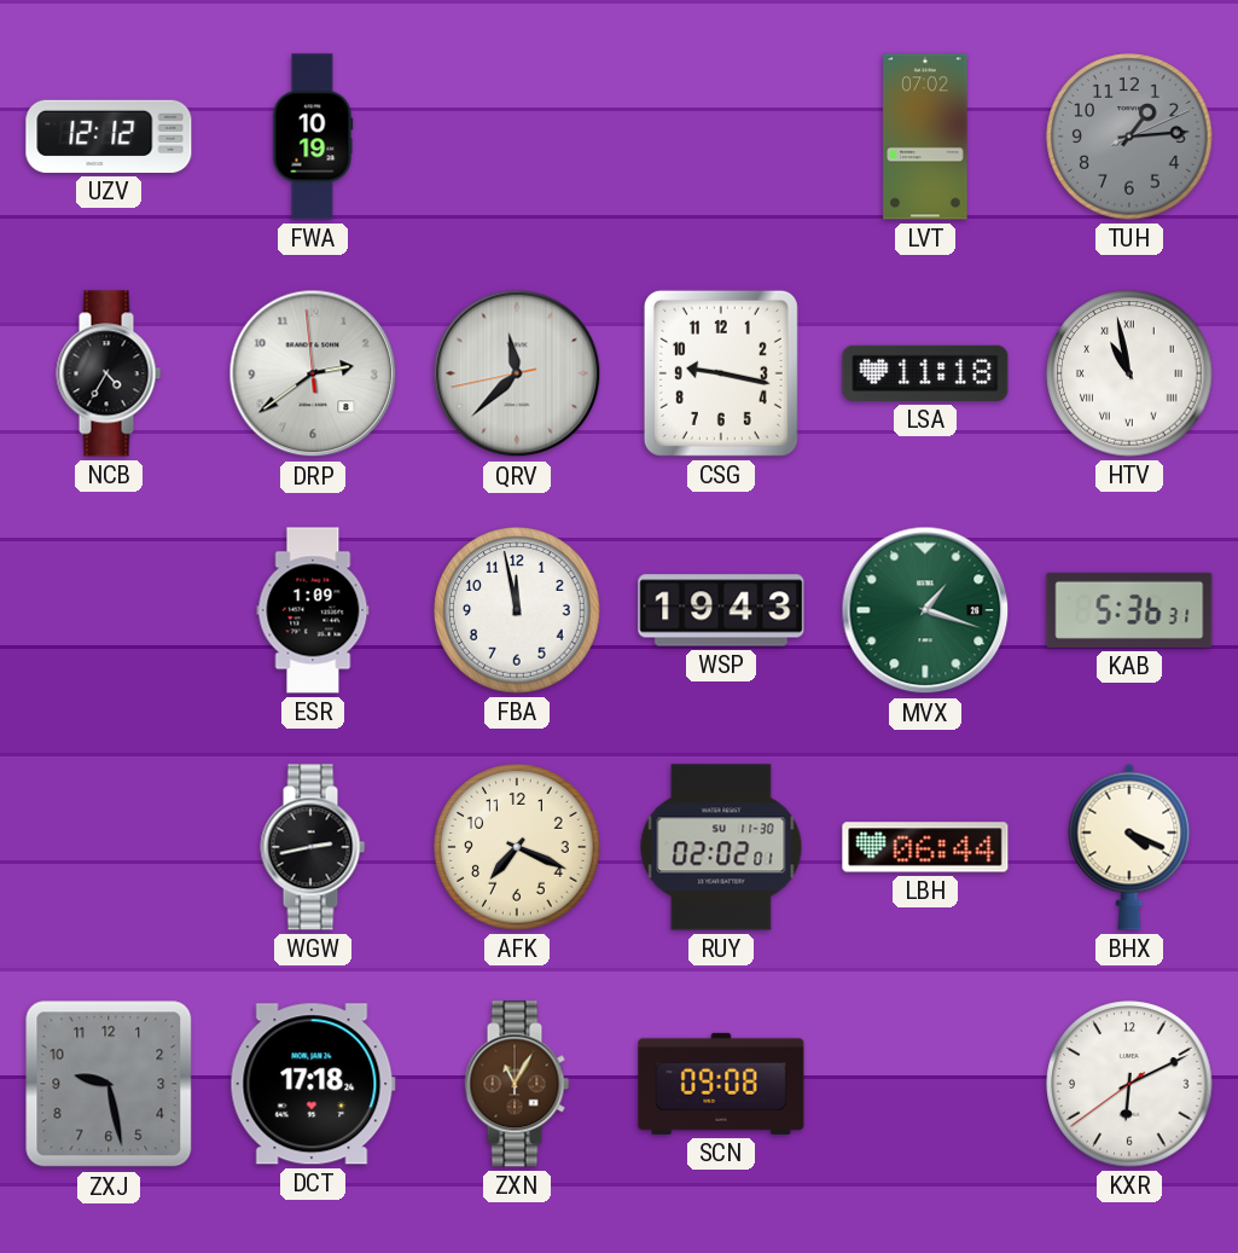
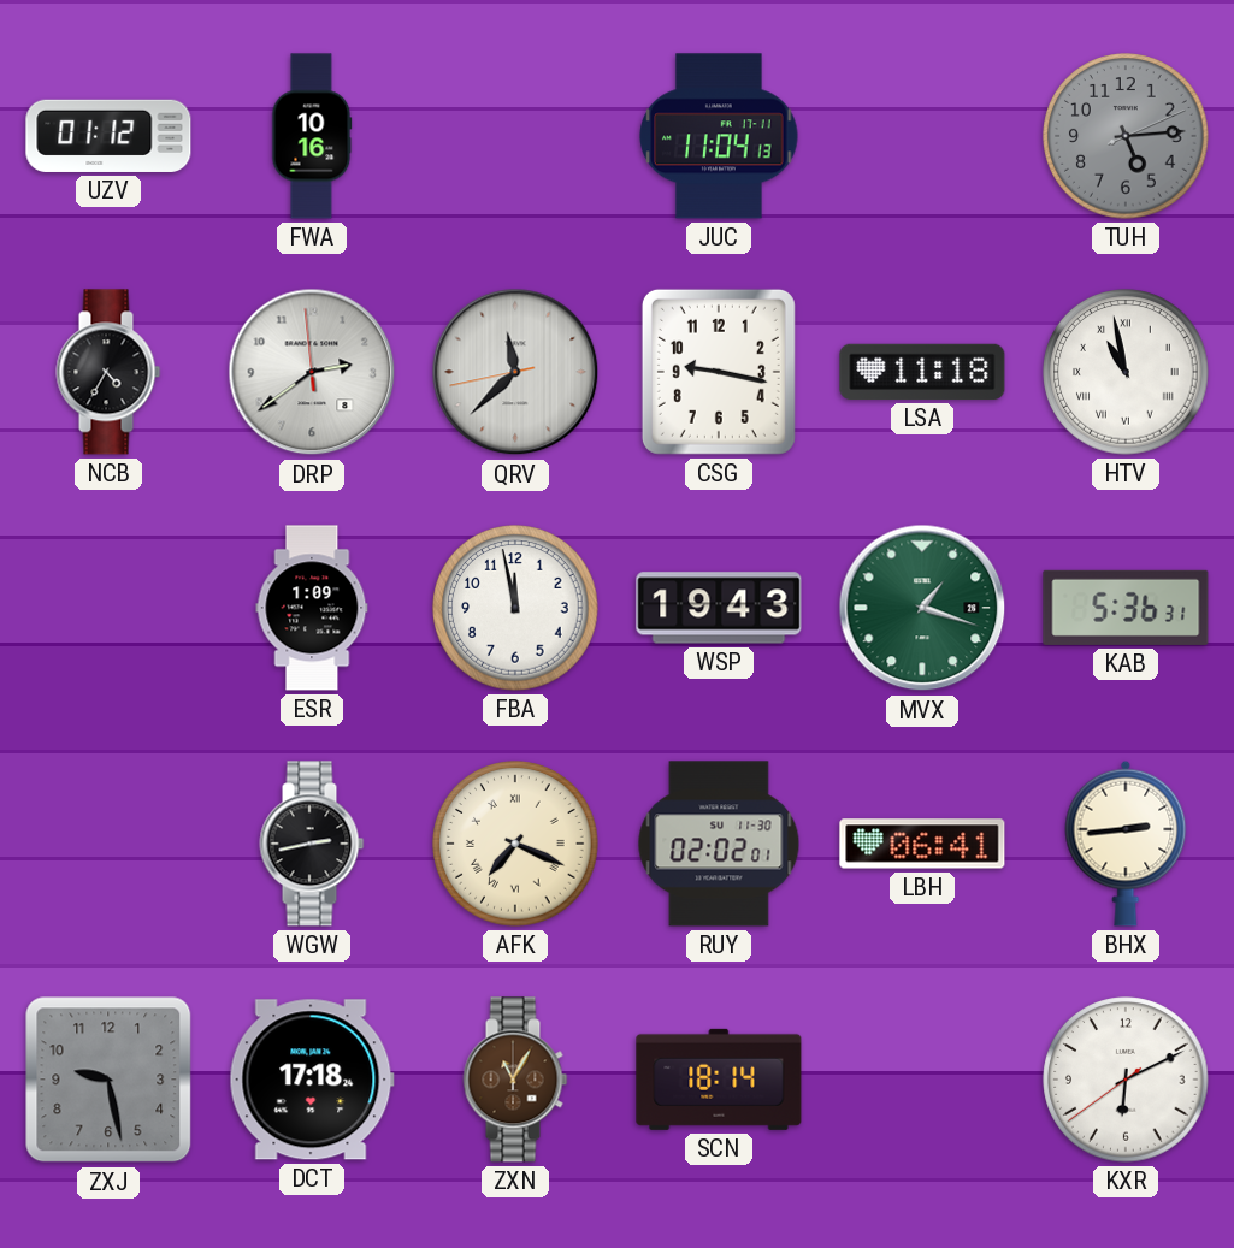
UZV: 12:12 -> 01:12
FWA: 10:19 -> 10:16
JUC: none -> 11:04
LVT: 07:02 -> none
TUH: 1:14 -> 5:14
AFK numerals: Arabic -> Roman
LBH: 06:44 -> 06:41
BHX: 4:19 -> 2:44
SCN: 09:08 -> 18:14
